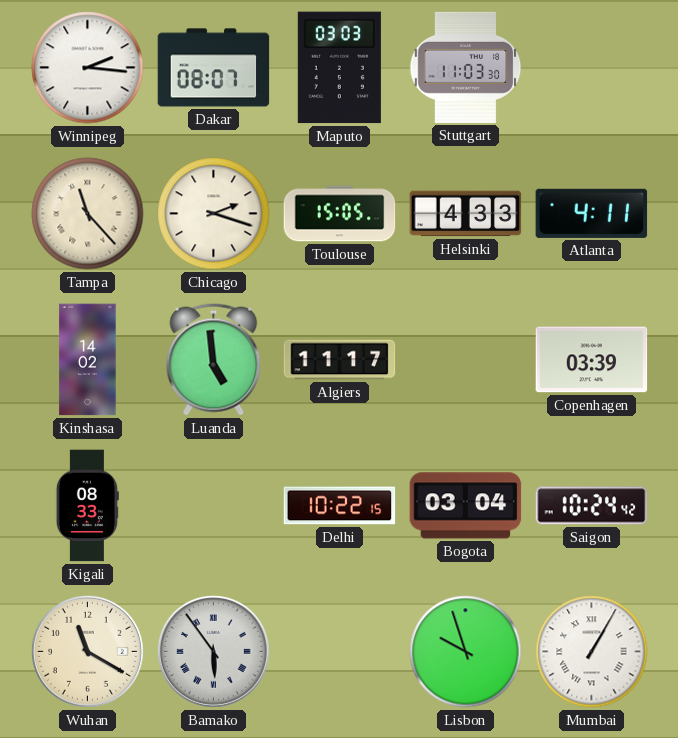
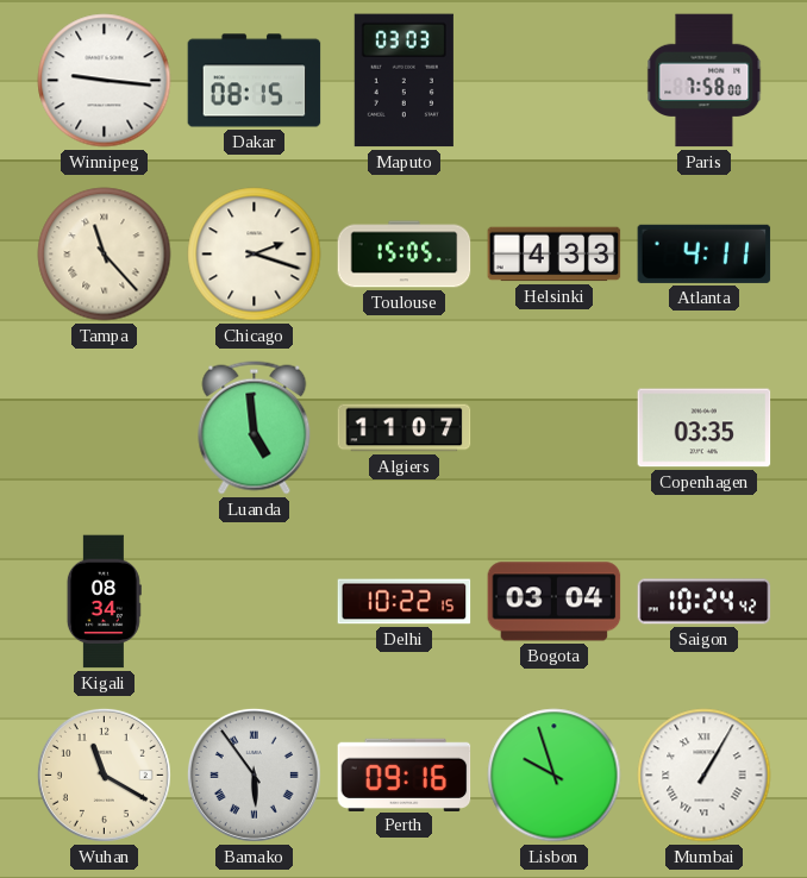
Winnipeg: 2:16 -> 9:16
Dakar: 08:07 -> 08:15
Stuttgart: 11:03 -> none
Paris: none -> 7:58
Kinshasa: 14:02 -> none
Algiers: 11:17 -> 11:07
Copenhagen: 03:39 -> 03:35
Kigali: 08:33 -> 08:34
Perth: none -> 09:16
